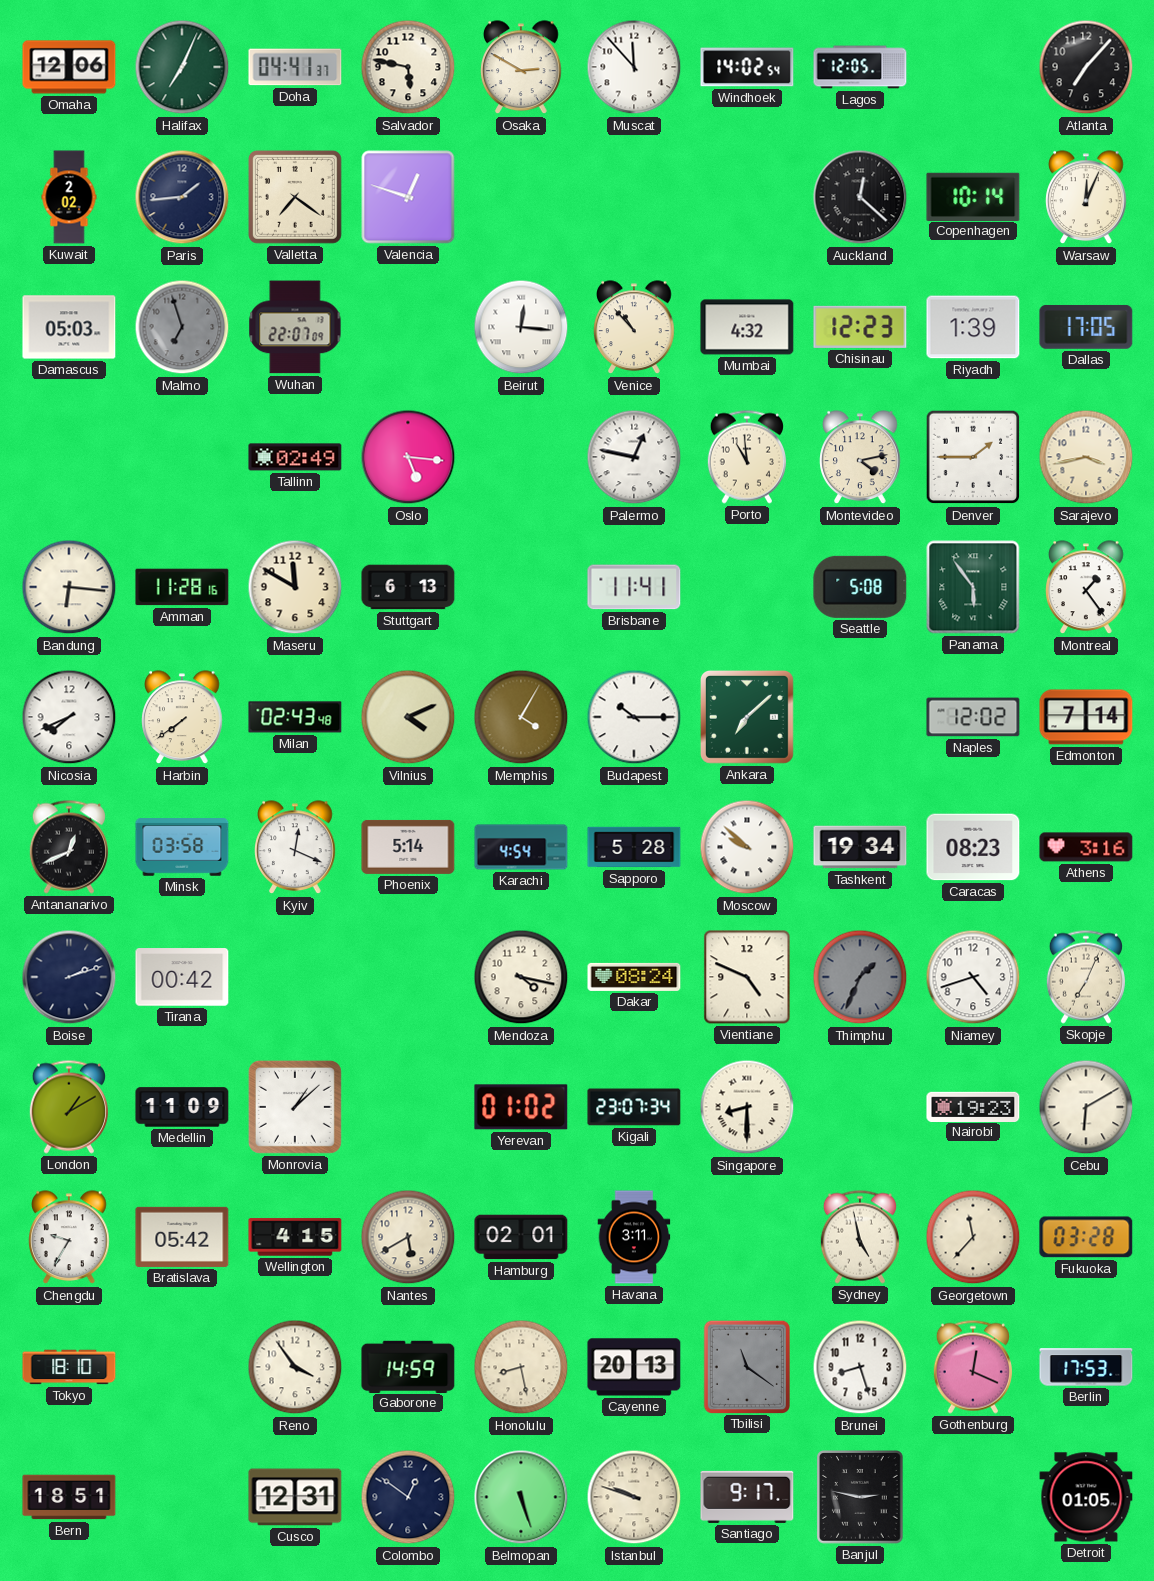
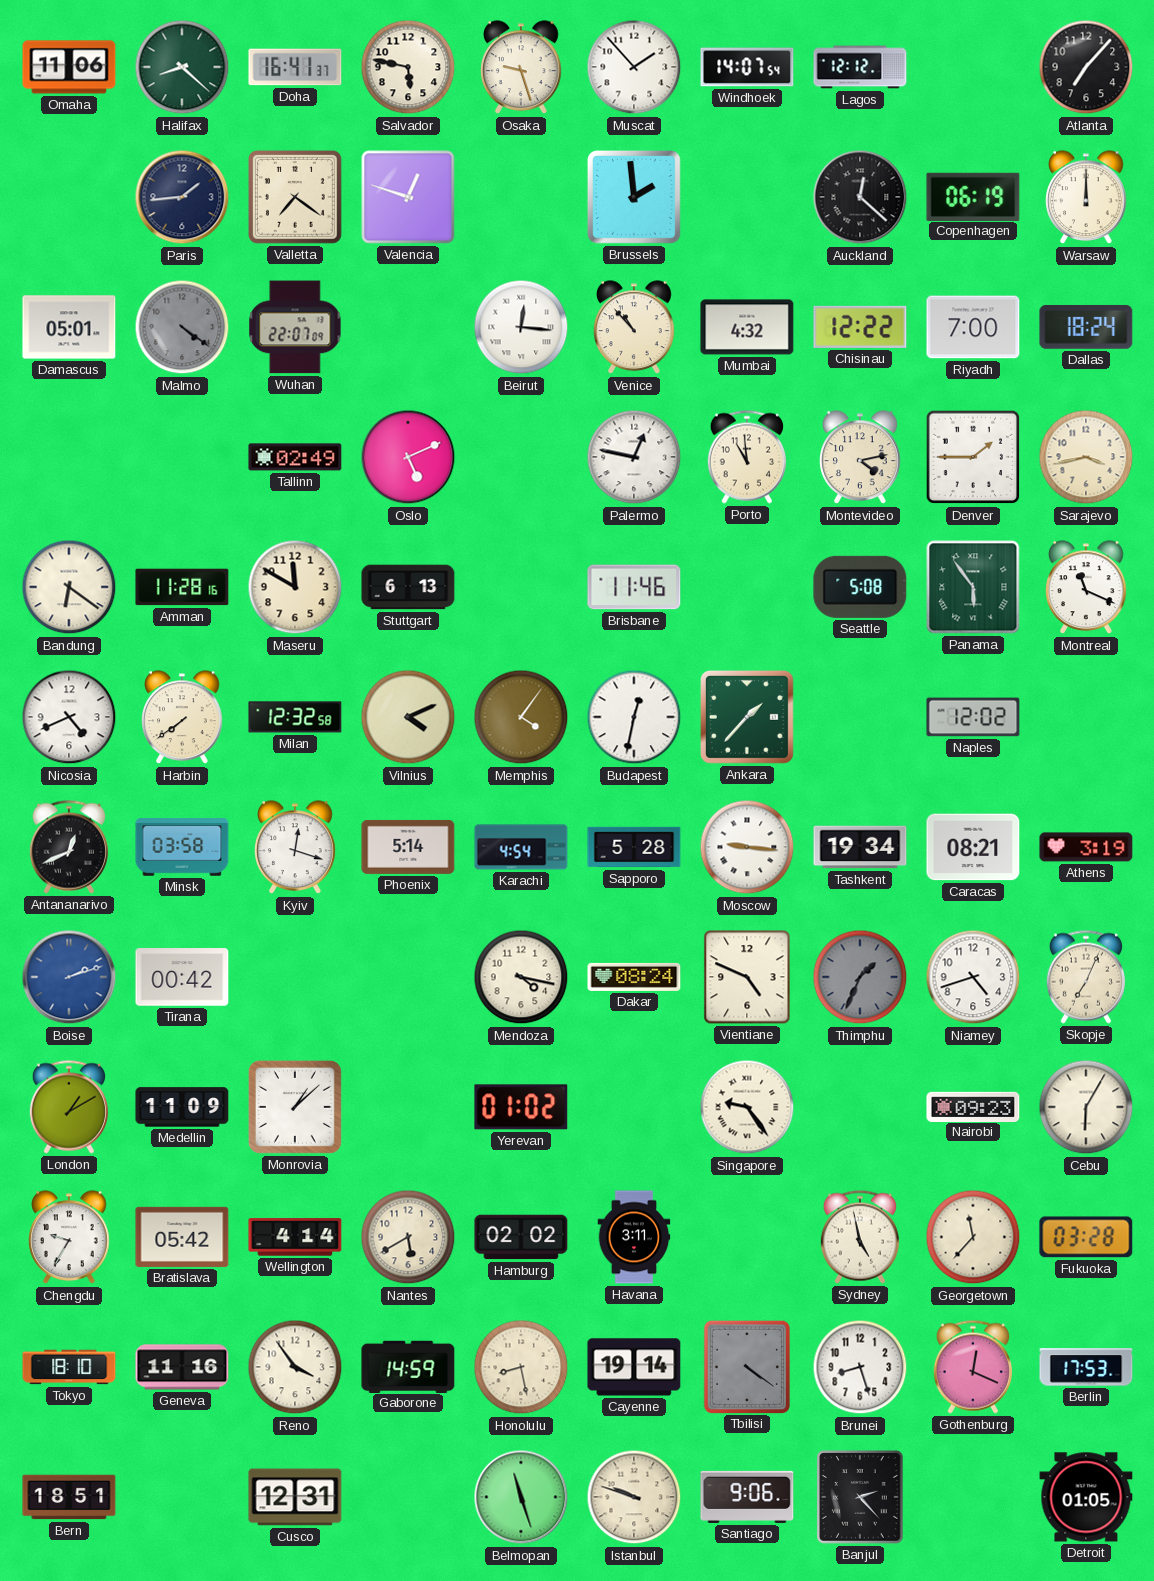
Omaha: 12:06 -> 11:06
Halifax: 7:04 -> 8:22
Doha: 04:41 -> 16:41
Osaka: 2:50 -> 9:27
Muscat: 11:53 -> 1:53
Windhoek: 14:02 -> 14:07
Lagos: 12:05 -> 12:12
Kuwait: 2:02 -> none
Brussels: none -> 1:59
Copenhagen: 10:14 -> 06:19
Warsaw: 12:04 -> 12:00
Damascus: 05:03 -> 05:01
Malmo: 6:57 -> 4:21
Chisinau: 12:23 -> 12:22
Riyadh: 1:39 -> 7:00
Dallas: 17:05 -> 18:24
Oslo: 5:16 -> 5:11
Bandung: 6:16 -> 6:21
Brisbane: 11:41 -> 11:46
Montreal: 1:24 -> 11:19
Nicosia: 7:41 -> 4:41
Milan: 02:43 -> 12:32
Memphis: 4:05 -> 4:06
Budapest: 10:15 -> 12:32
Ankara: 7:08 -> 1:37
Edmonton: 7:14 -> none
Kyiv: 12:19 -> 12:18
Moscow: 9:52 -> 9:16
Caracas: 08:23 -> 08:21
Athens: 3:16 -> 3:19
Boise dial: navy -> blue
Kigali: 23:07 -> none
Singapore: 8:30 -> 9:24
Nairobi: 19:23 -> 09:23
Cebu: 6:10 -> 6:05
Wellington: 4:15 -> 4:14
Hamburg: 02:01 -> 02:02
Geneva: none -> 11:16
Cayenne: 20:13 -> 19:14
Tbilisi: 11:21 -> 4:21
Colombo: 12:51 -> none
Belmopan: 5:27 -> 11:27
Santiago: 9:17 -> 9:06
Banjul: 2:47 -> 2:23
